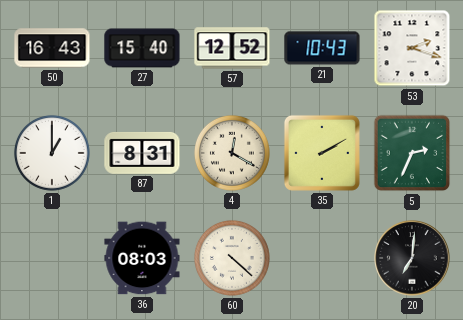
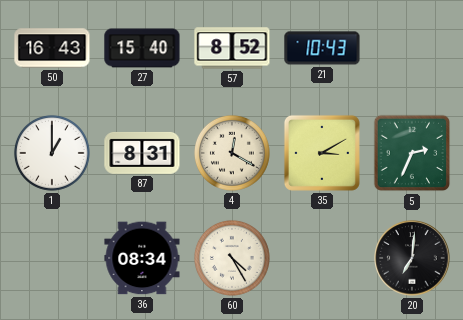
57: 12:52 -> 8:52
53: 2:18 -> none
35: 2:10 -> 3:10
36: 08:03 -> 08:34
60: 4:22 -> 4:25
